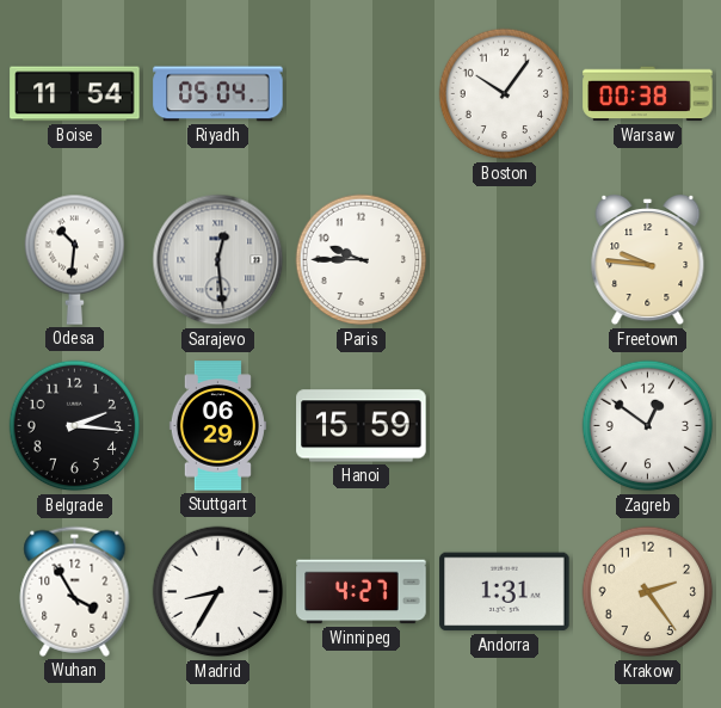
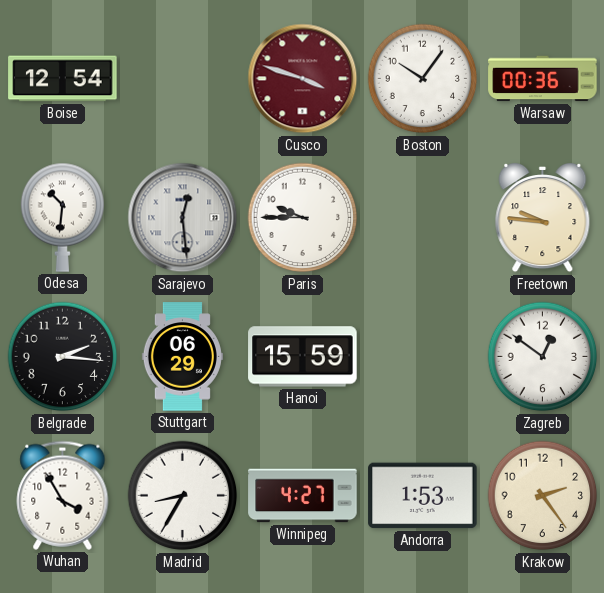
Boise: 11:54 -> 12:54
Riyadh: 05:04 -> none
Cusco: none -> 3:48
Warsaw: 00:38 -> 00:36
Andorra: 1:31 -> 1:53
